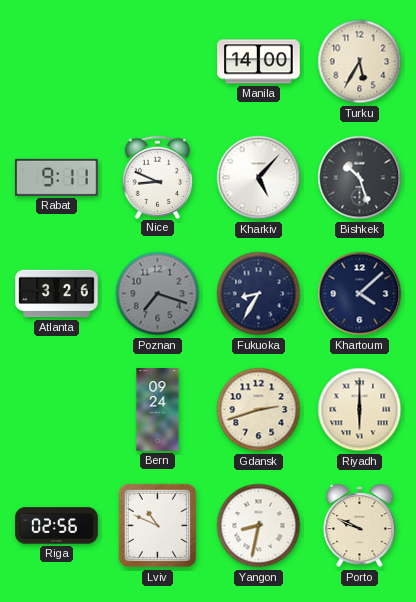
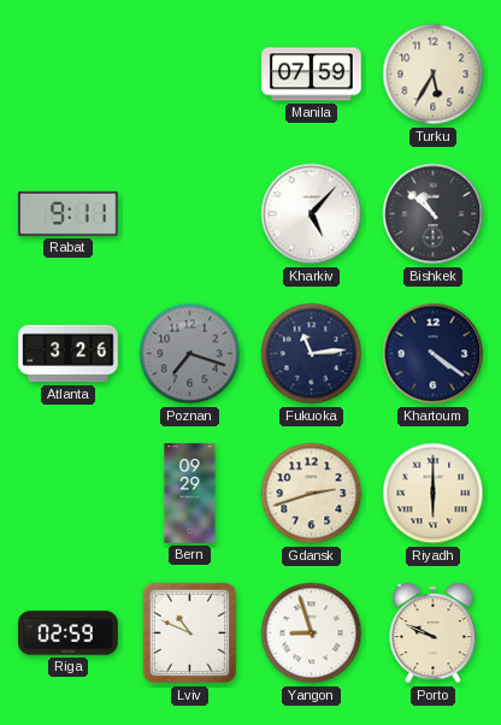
Manila: 14:00 -> 07:59
Nice: 8:49 -> none
Bishkek: 10:27 -> 10:52
Fukuoka: 8:35 -> 11:14
Khartoum: 4:08 -> 4:21
Bern: 09:24 -> 09:29
Riga: 02:56 -> 02:59
Yangon: 8:32 -> 8:57
